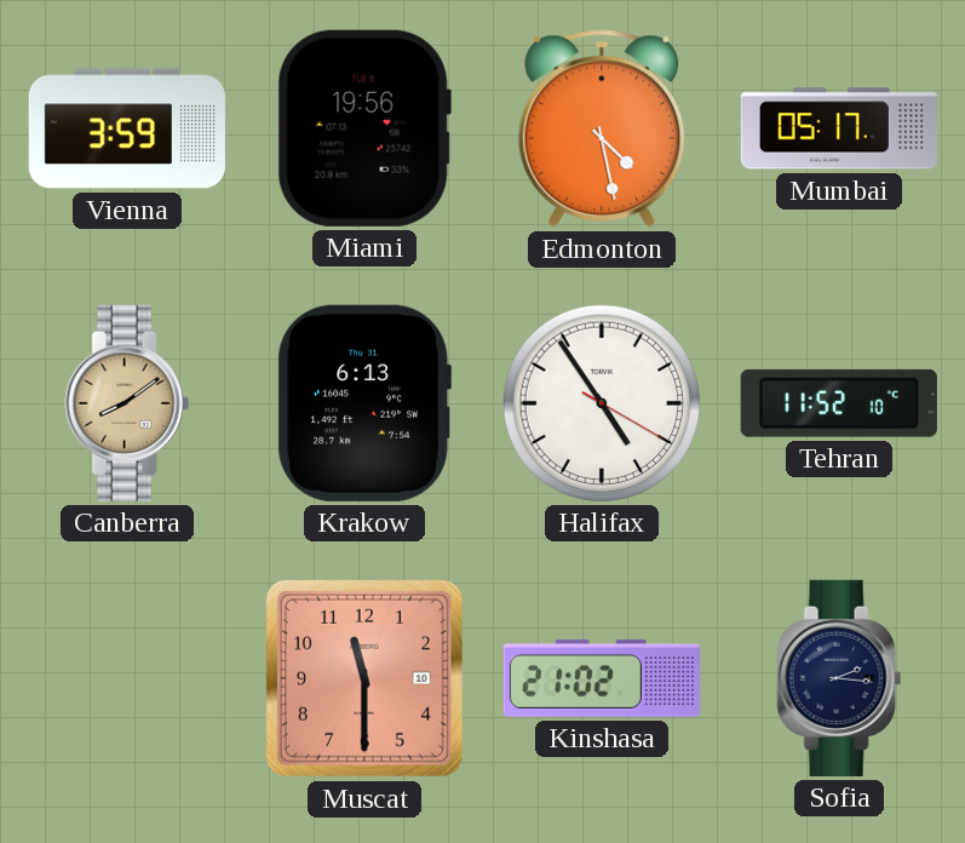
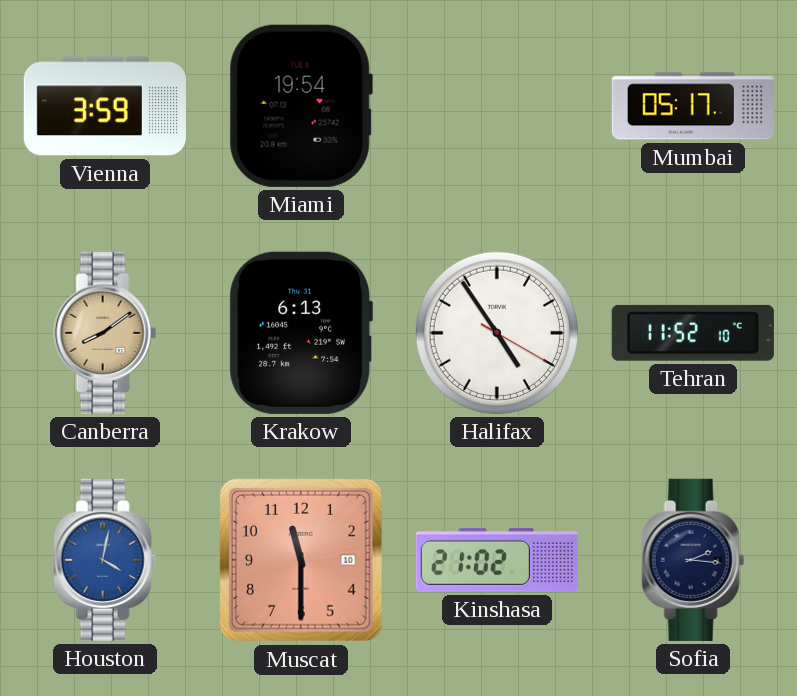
Miami: 19:56 -> 19:54
Edmonton: 4:28 -> none
Houston: none -> 4:02
